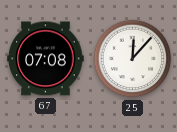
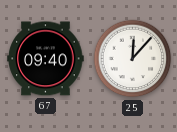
67: 07:08 -> 09:40
